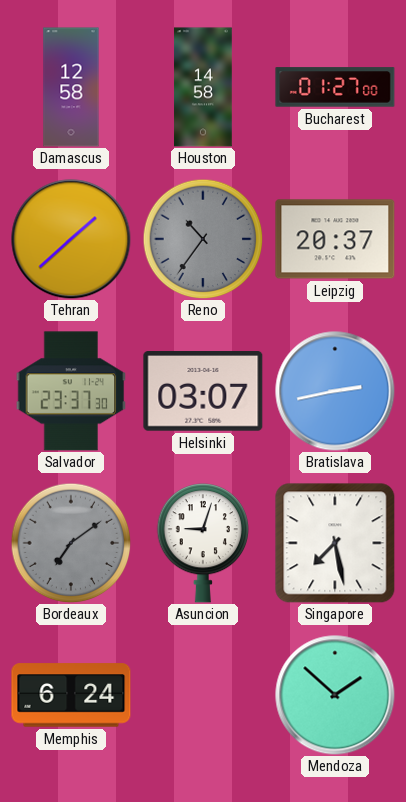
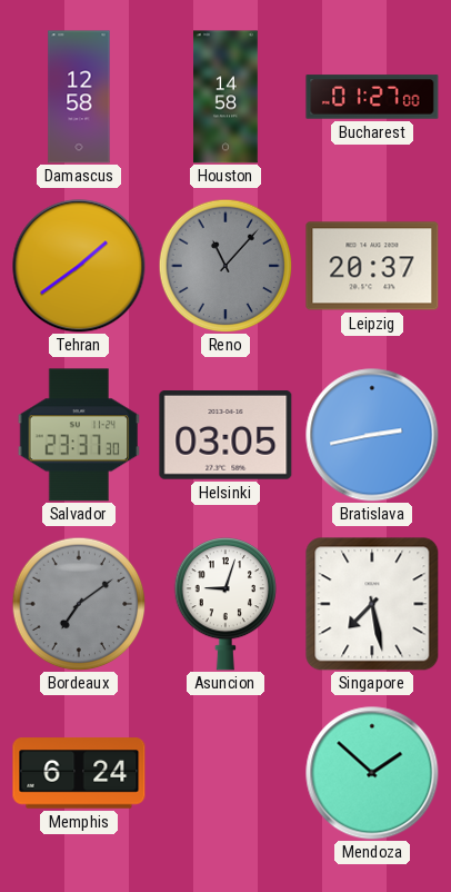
Tehran: 1:38 -> 1:39
Reno: 10:36 -> 11:07
Helsinki: 03:07 -> 03:05
